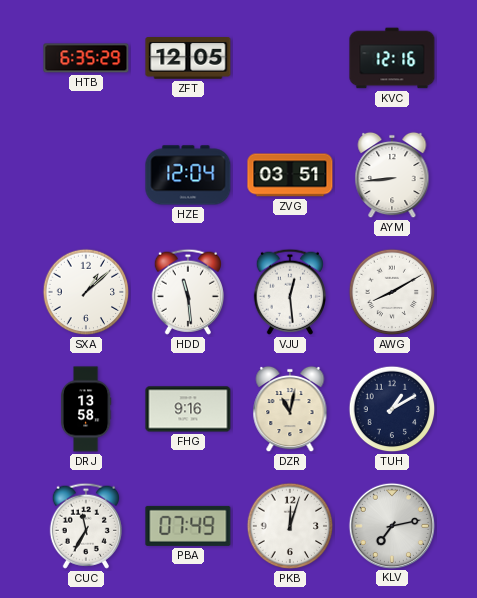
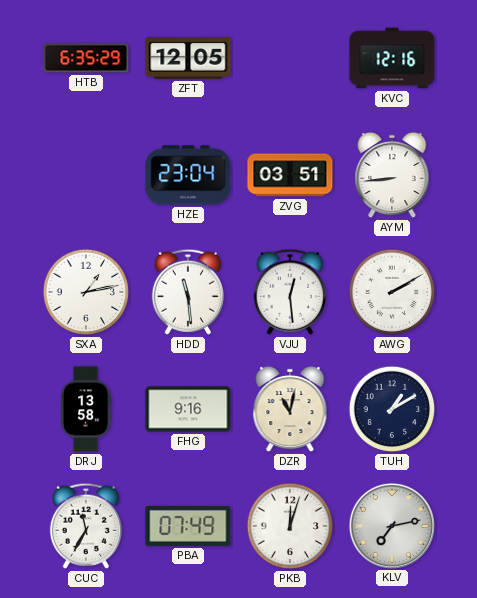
HZE: 12:04 -> 23:04
SXA: 1:08 -> 1:13
AWG: 8:10 -> 2:10
